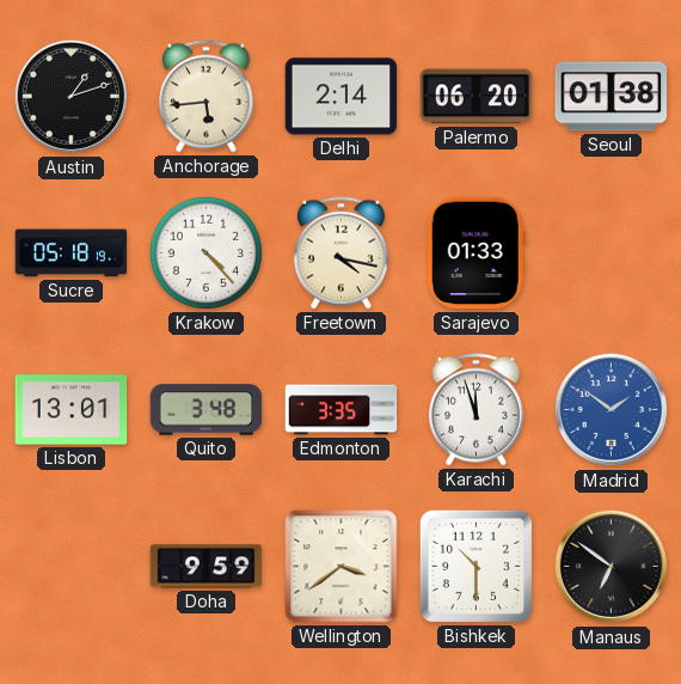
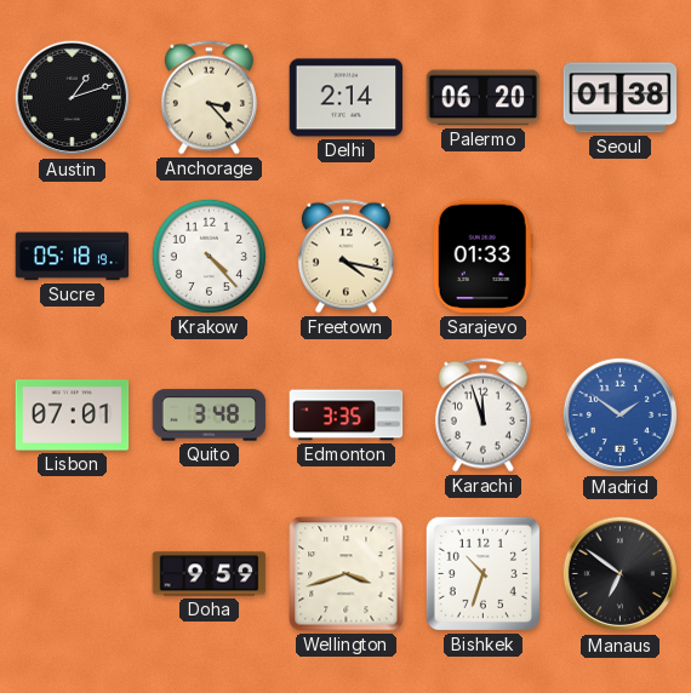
Anchorage: 5:44 -> 3:23
Lisbon: 13:01 -> 07:01
Wellington: 3:39 -> 3:42
Bishkek: 10:30 -> 10:33
